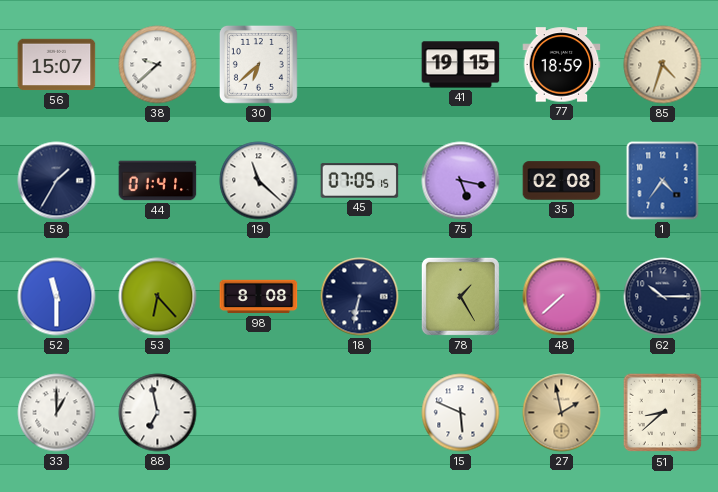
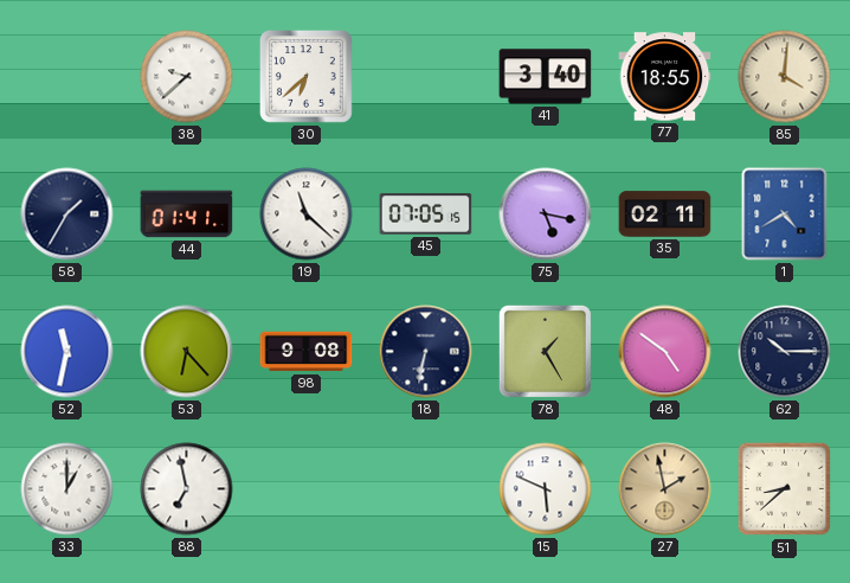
56: 15:07 -> none
41: 19:15 -> 3:40
77: 18:59 -> 18:55
85: 4:33 -> 4:01
35: 02:08 -> 02:11
1: 4:36 -> 4:40
52: 11:30 -> 11:32
98: 8:08 -> 9:08
48: 7:38 -> 4:51
